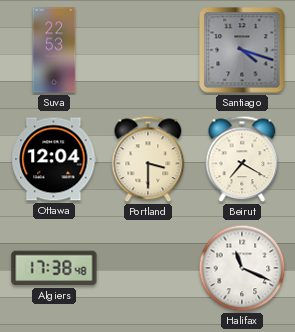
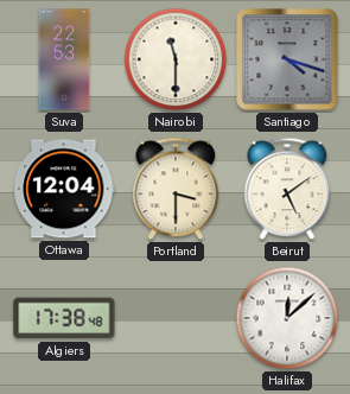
Nairobi: none -> 11:30
Beirut: 7:20 -> 5:09
Halifax: 11:19 -> 12:08
